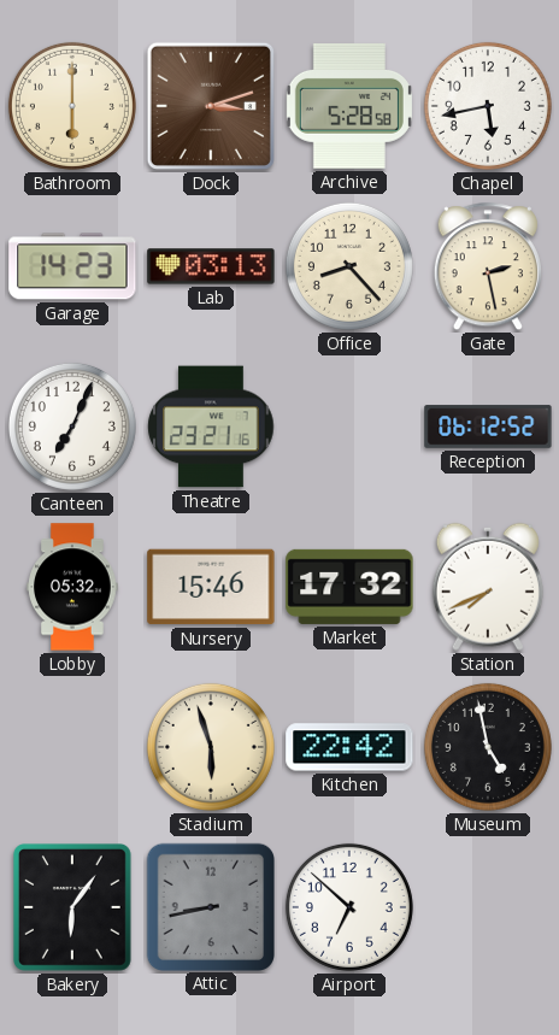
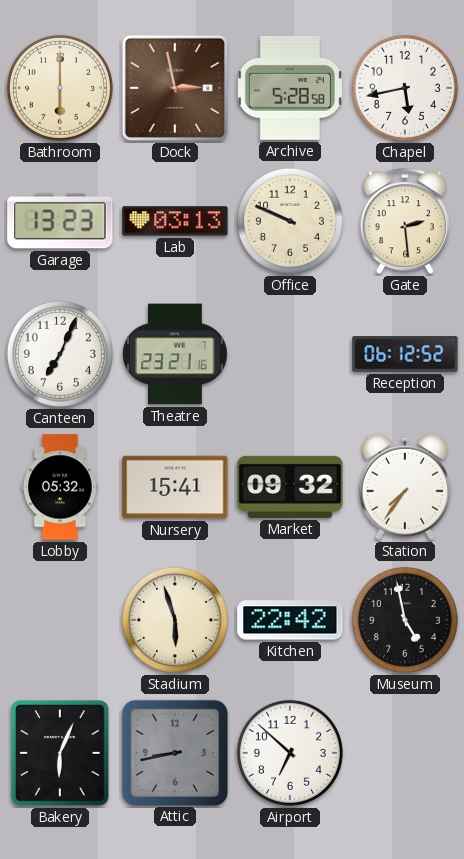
Dock: 3:12 -> 2:58
Garage: 14:23 -> 13:23
Office: 8:23 -> 9:49
Gate: 2:28 -> 2:29
Nursery: 15:46 -> 15:41
Market: 17:32 -> 09:32
Station: 7:41 -> 7:36
Bakery: 6:06 -> 6:04
